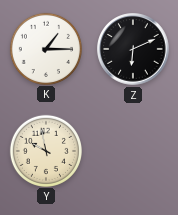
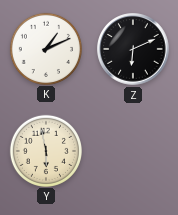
K: 1:15 -> 1:11
Y: 9:58 -> 5:58
